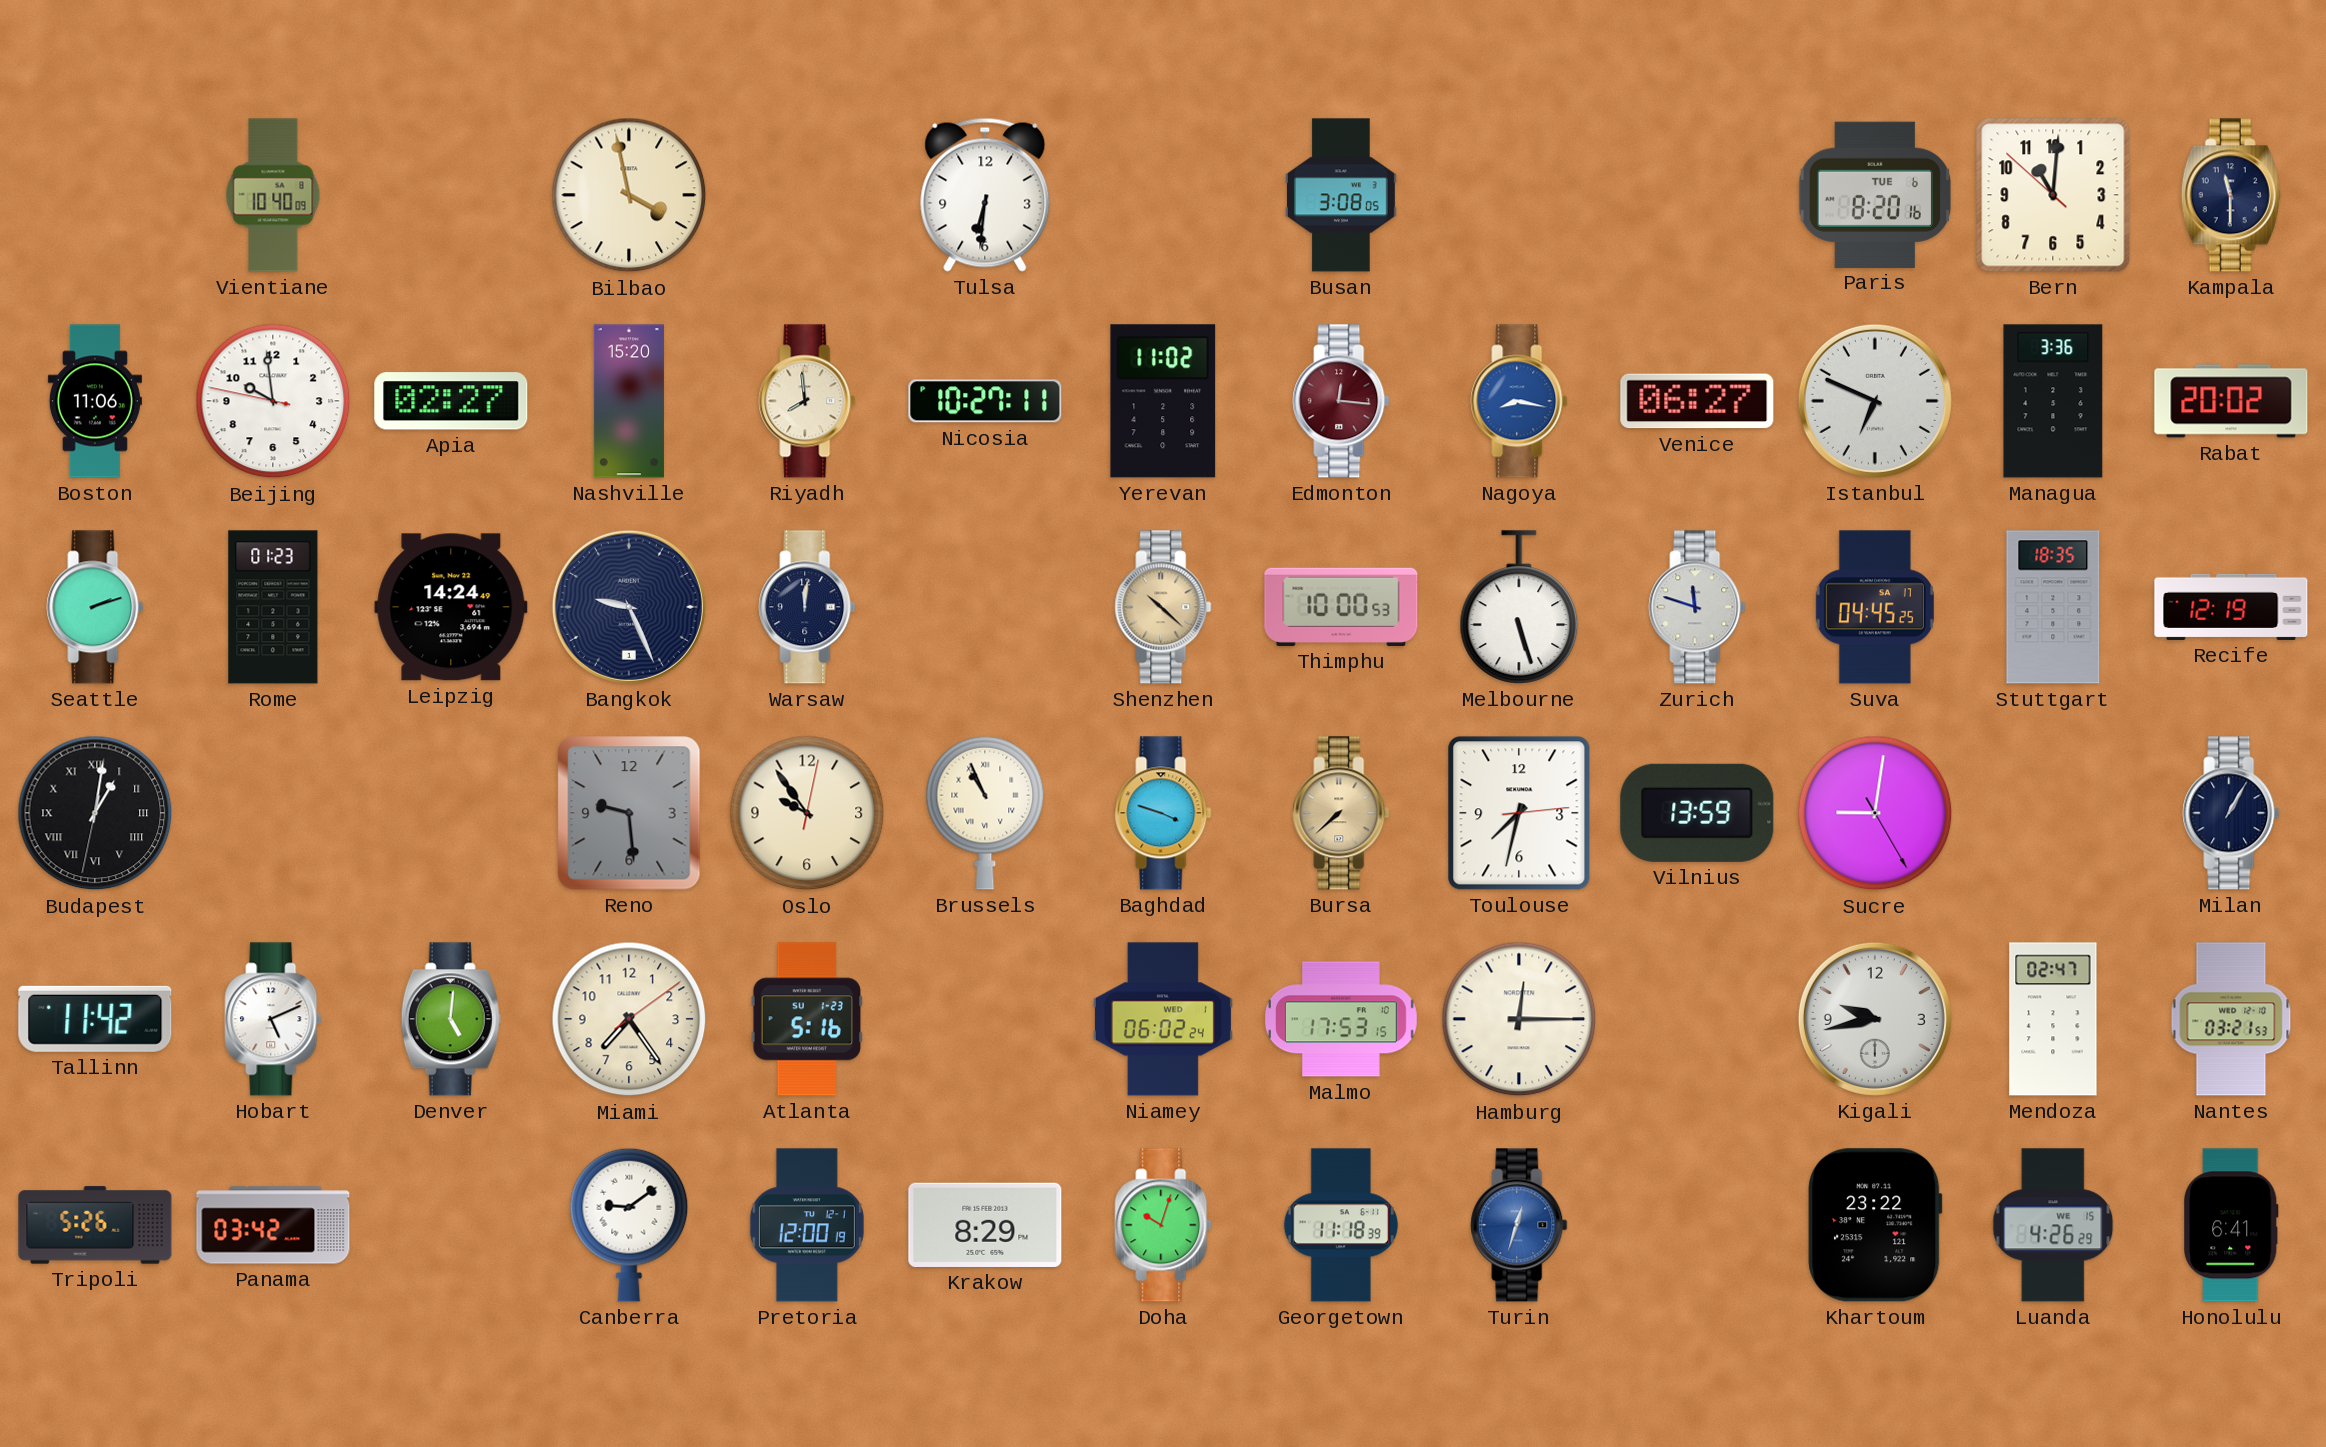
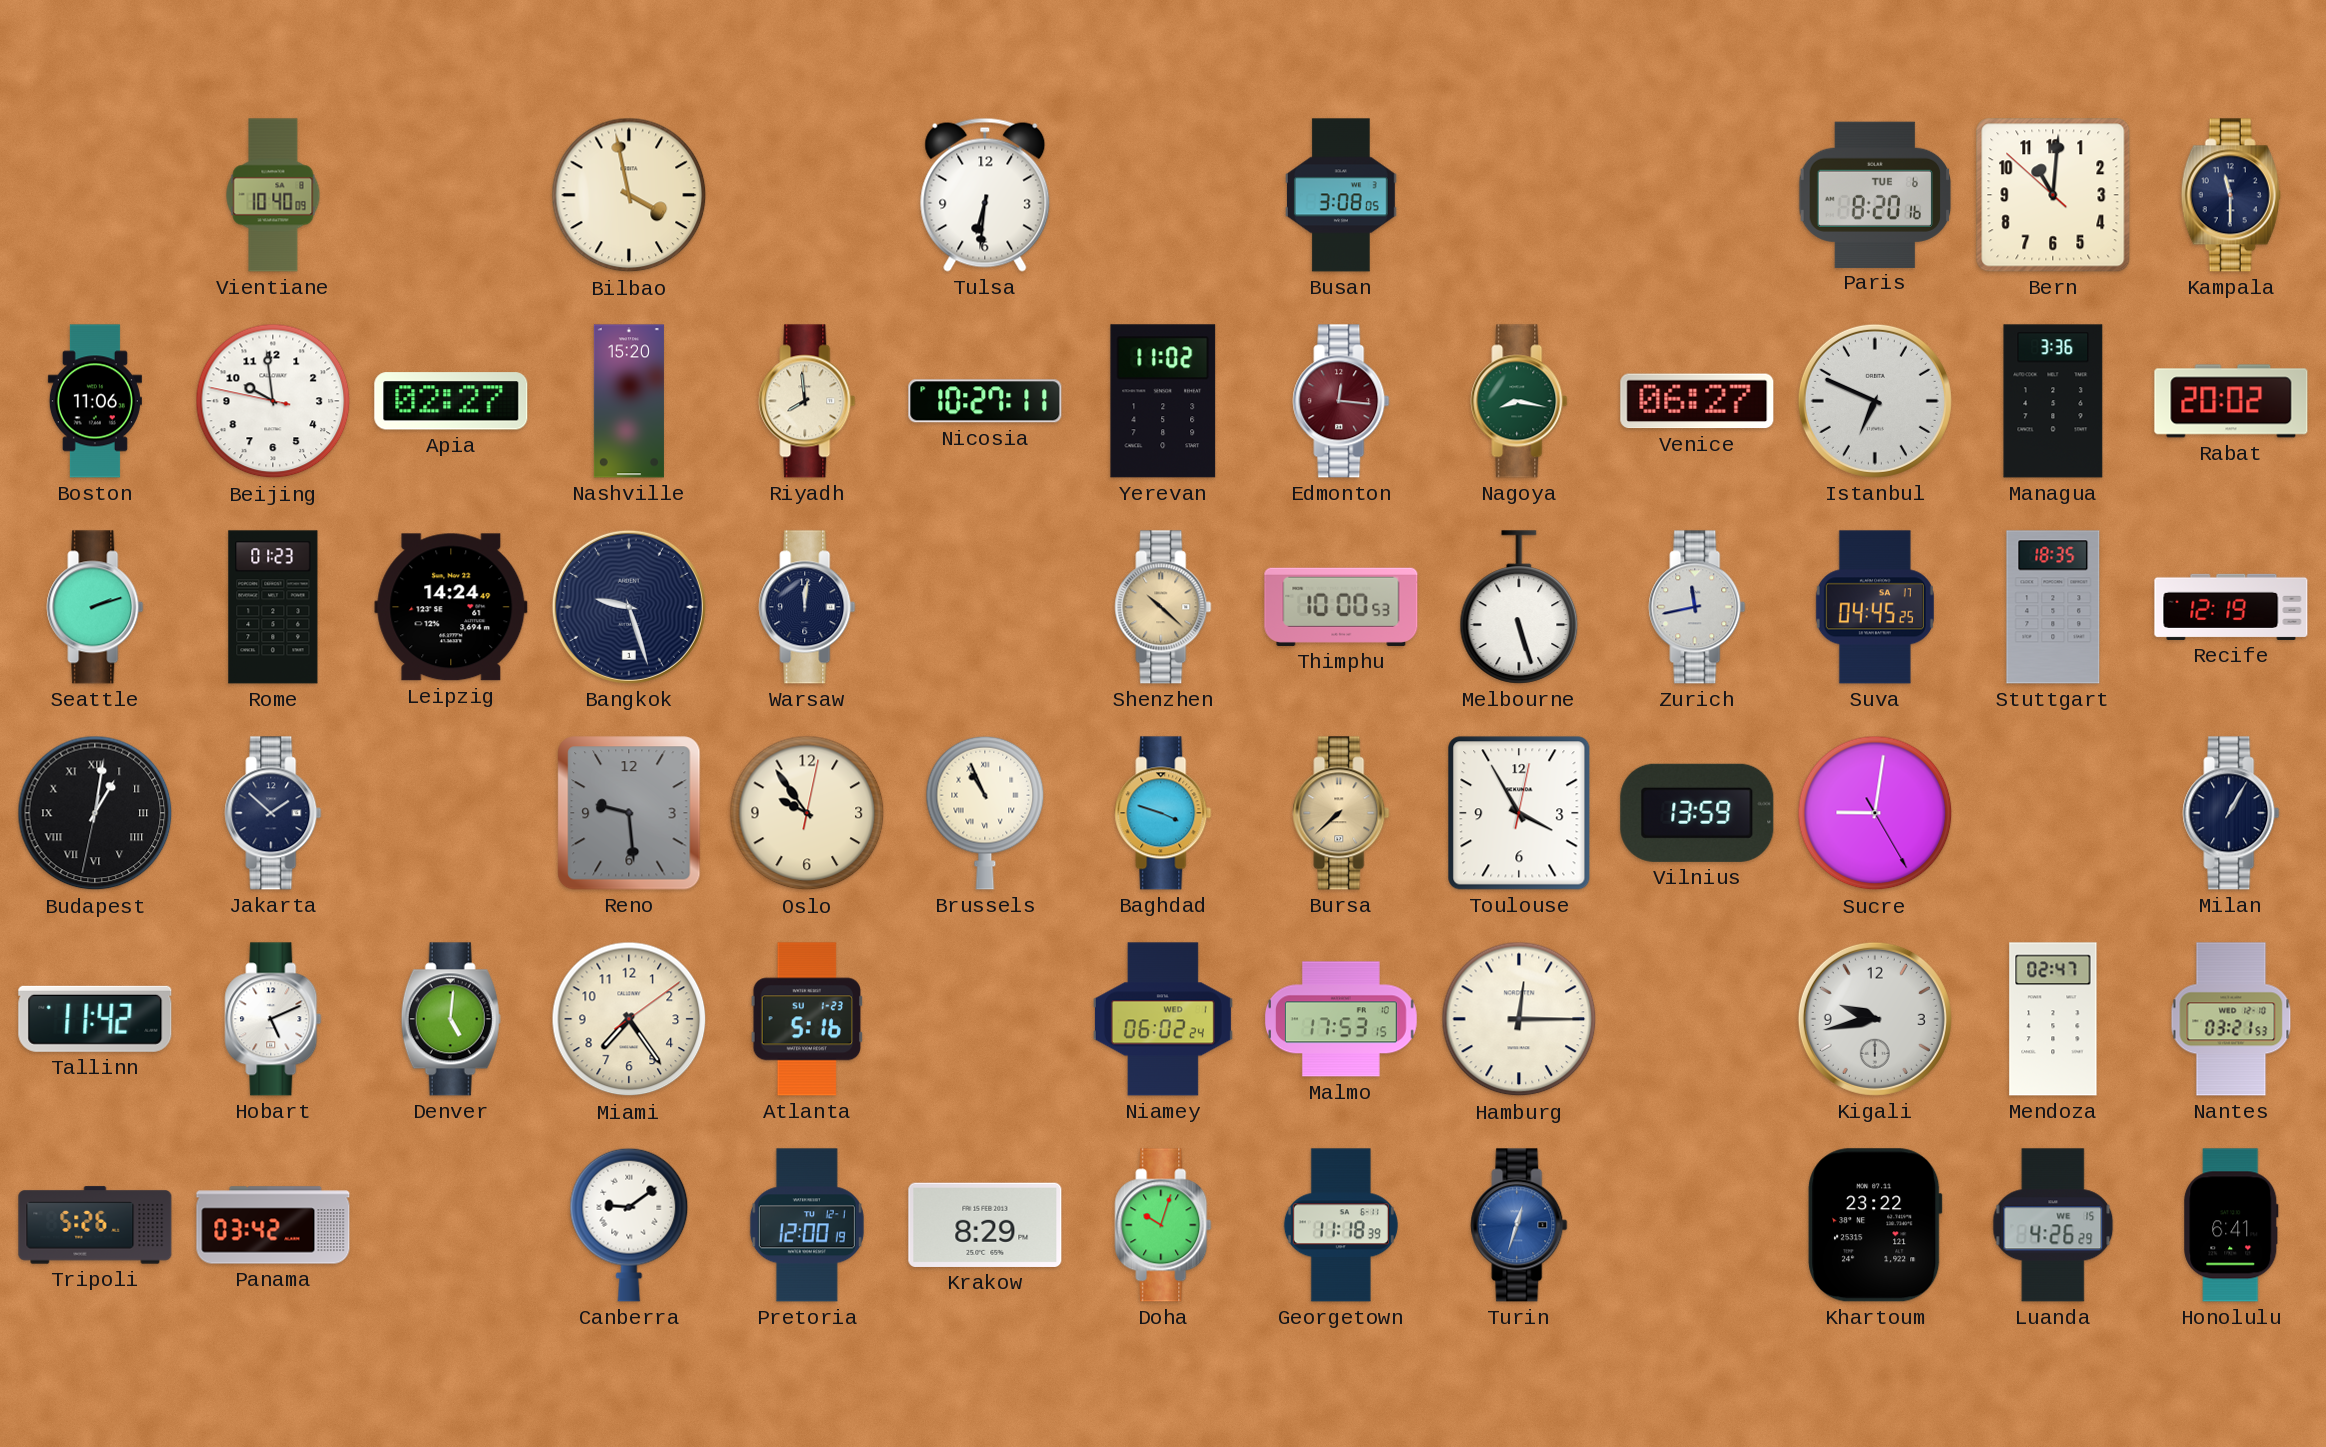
Nagoya dial: blue -> green
Bangkok: 9:26 -> 9:27
Zurich: 11:48 -> 11:43
Jakarta: none -> 1:52
Toulouse: 7:32 -> 3:55
